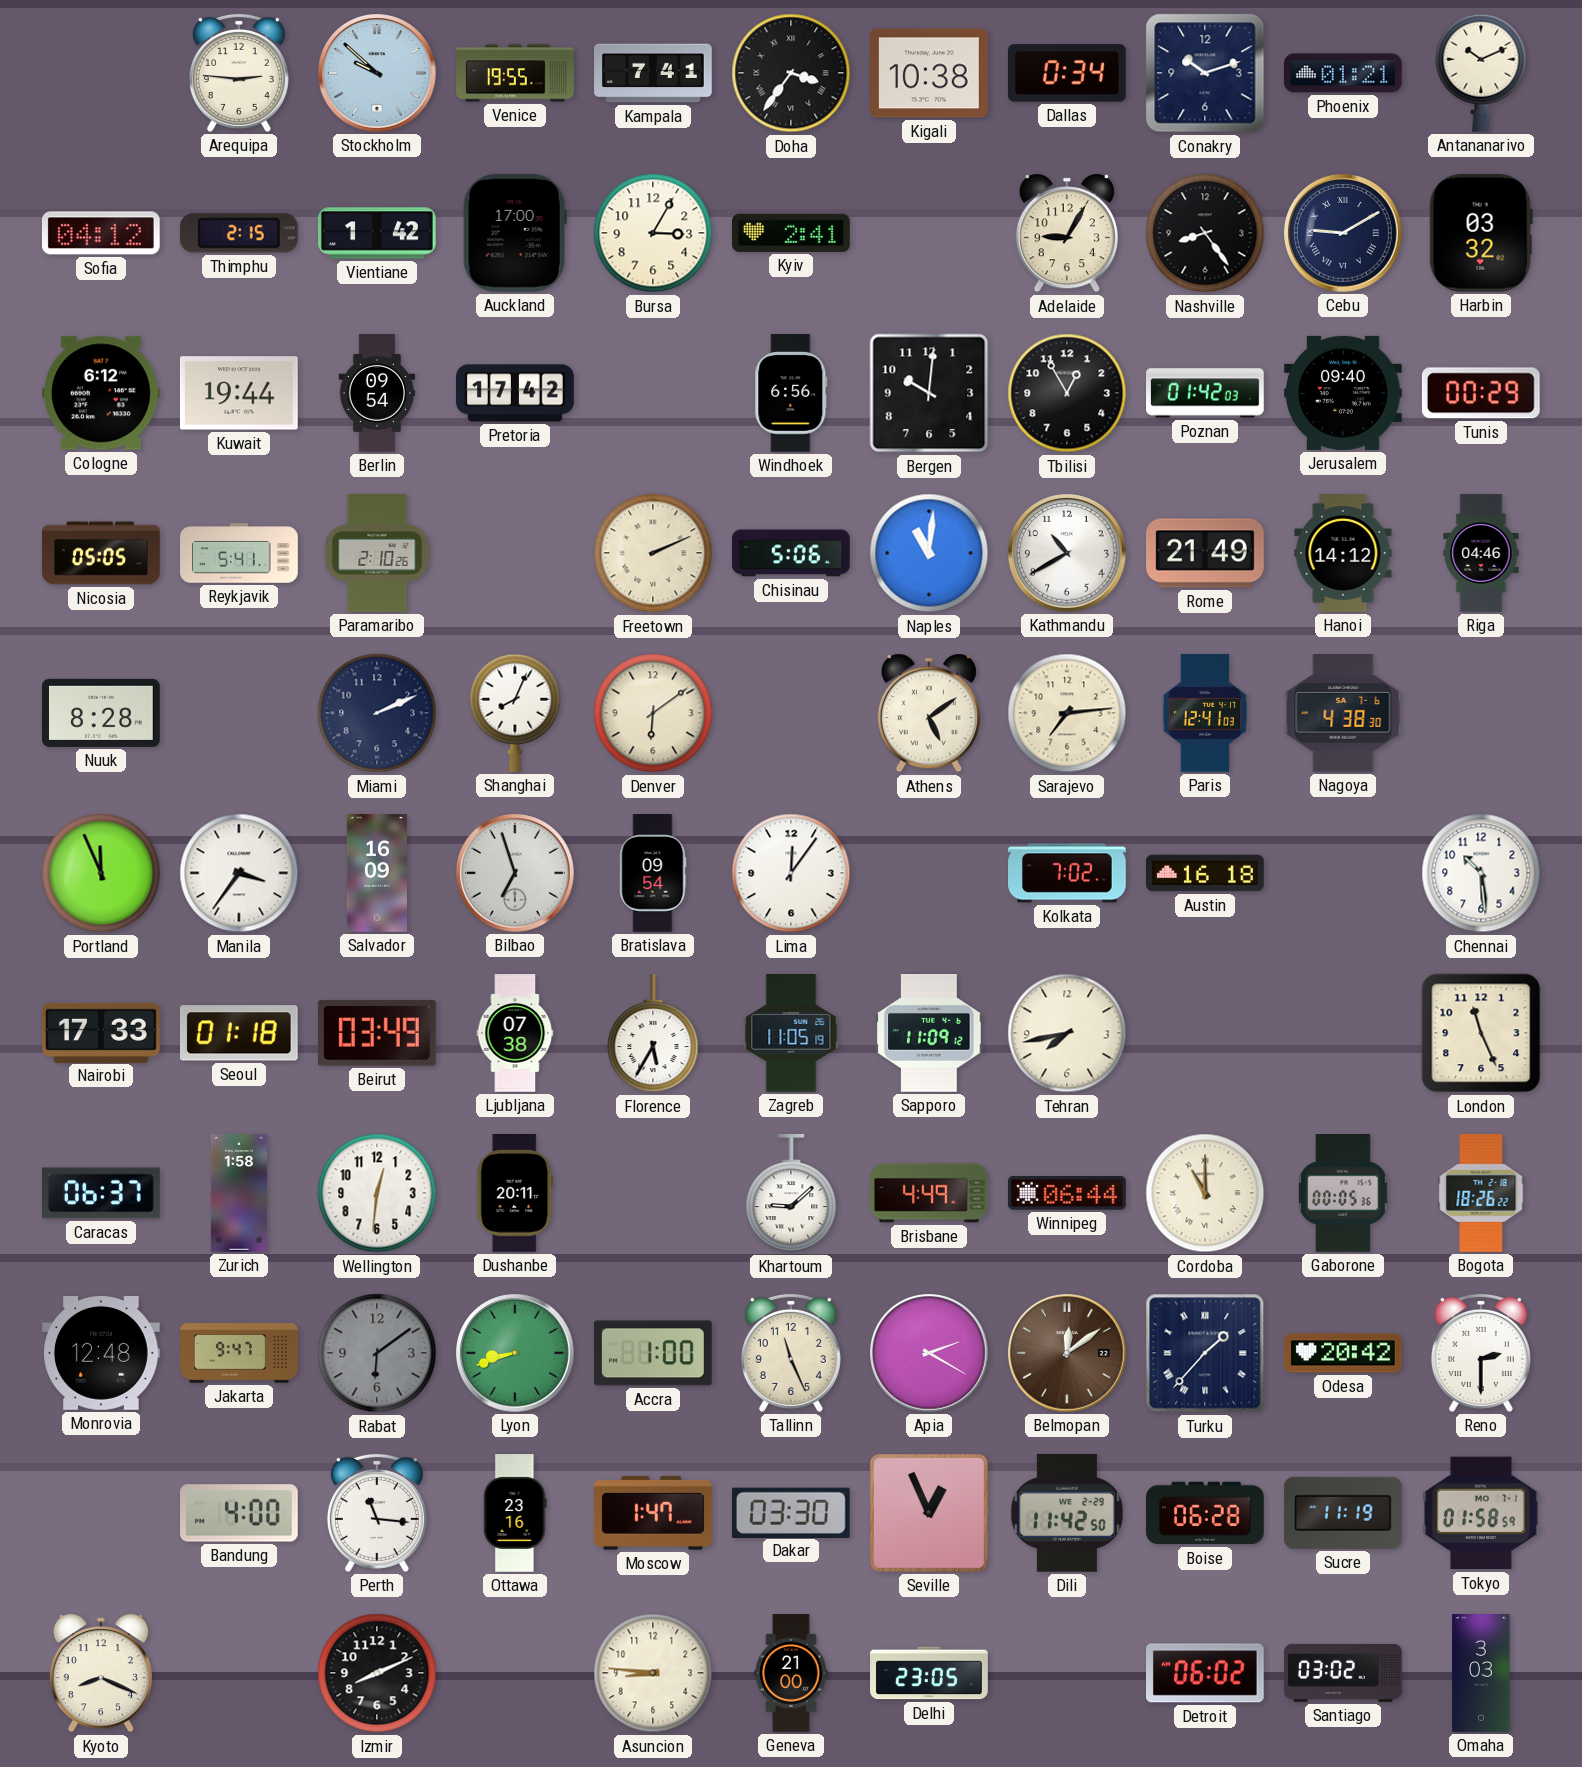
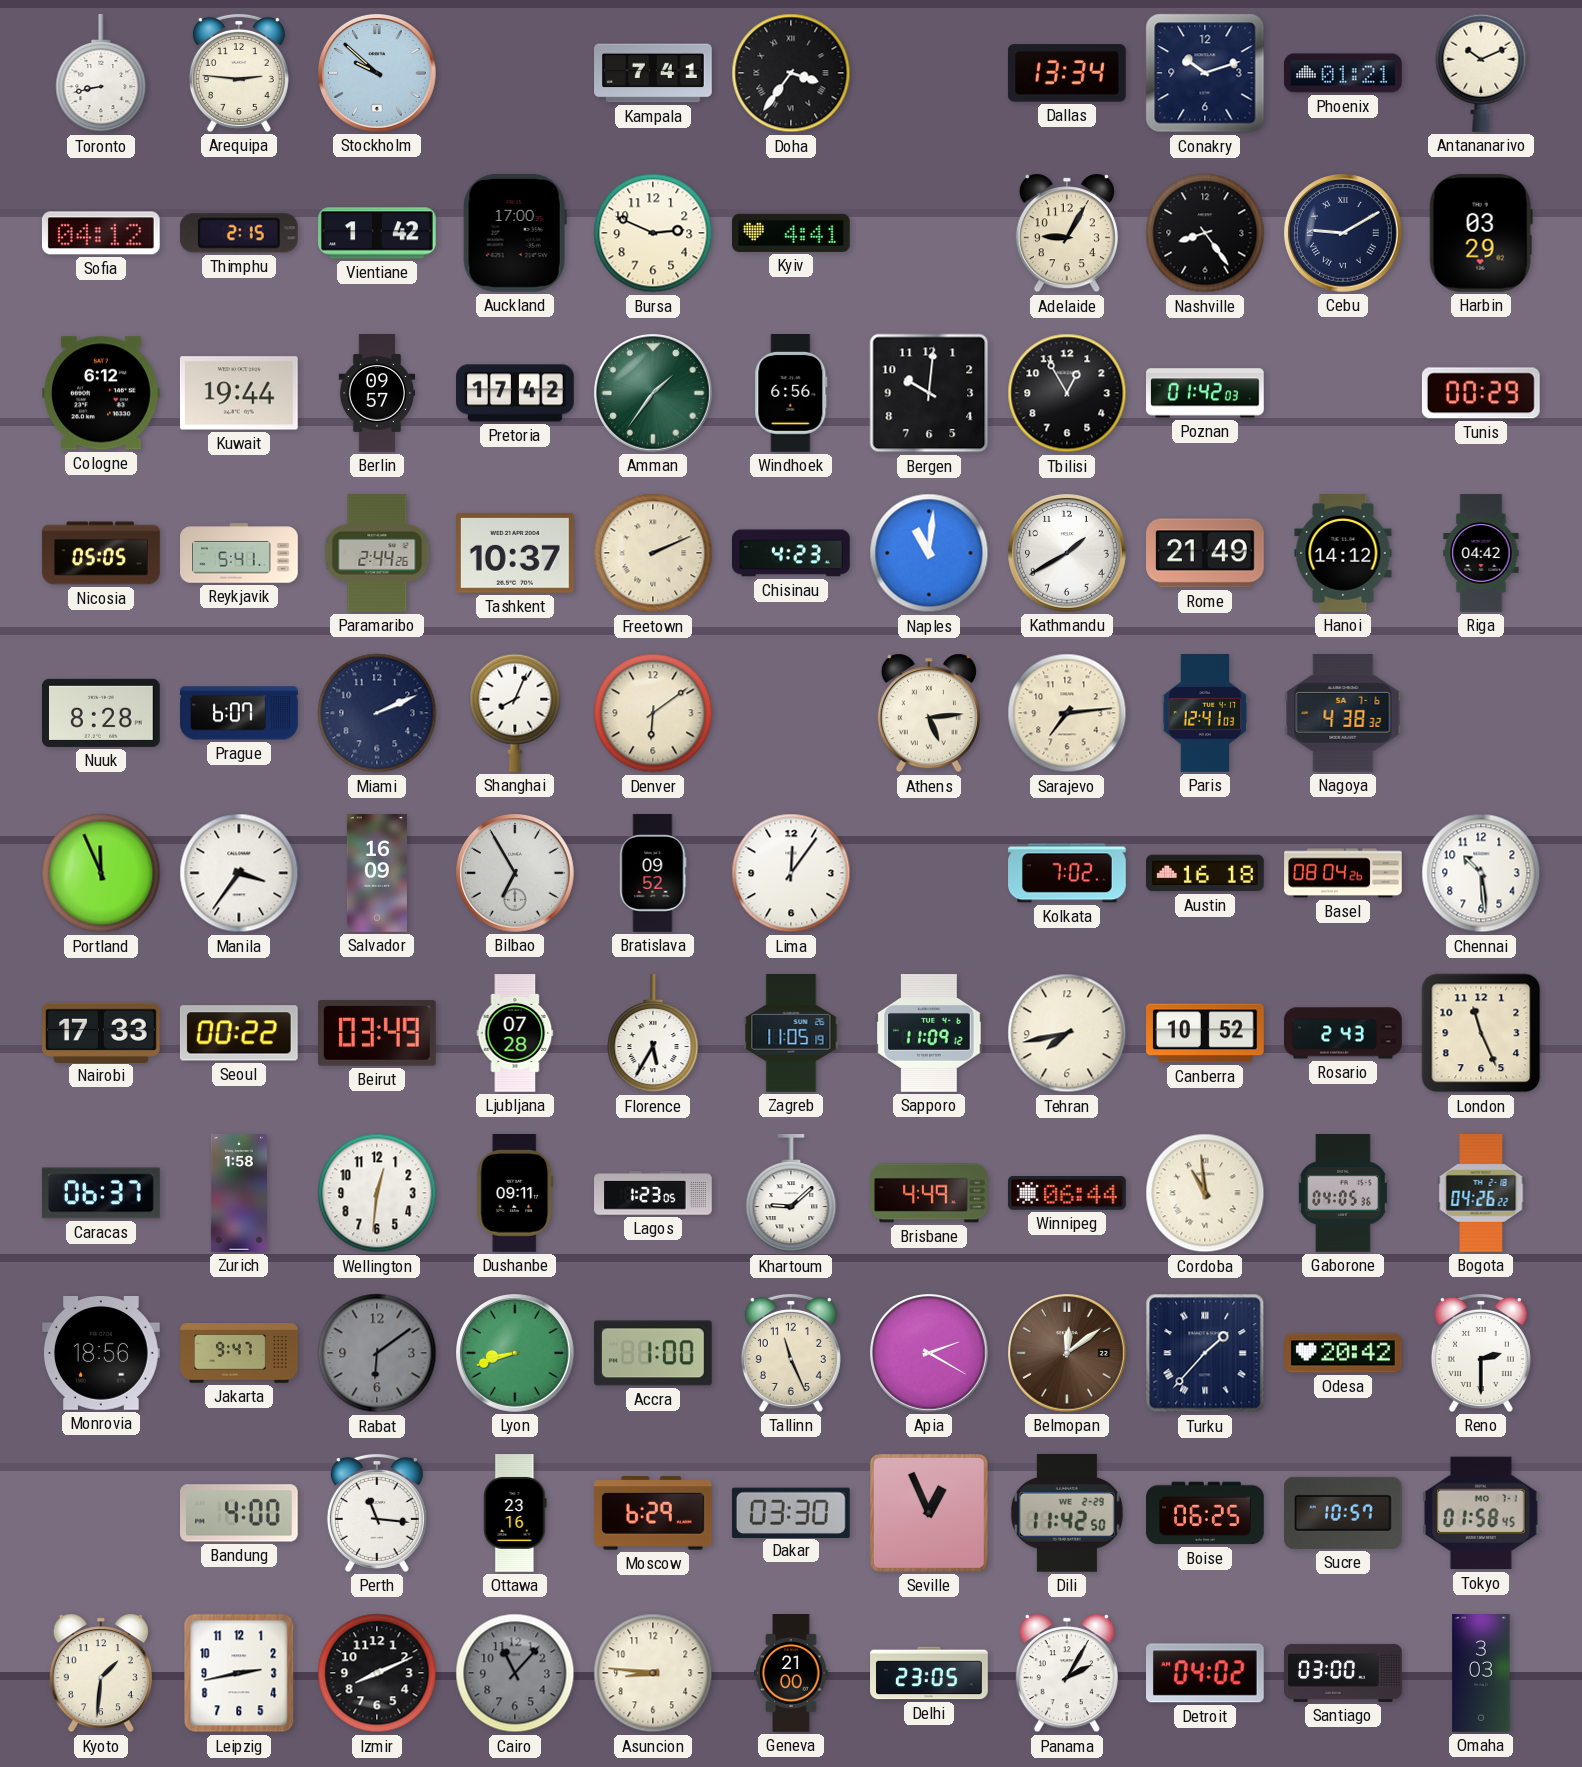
Toronto: none -> 8:43
Venice: 19:55 -> none
Kigali: 10:38 -> none
Dallas: 0:34 -> 13:34
Bursa: 3:05 -> 2:49
Kyiv: 2:41 -> 4:41
Harbin: 03:32 -> 03:29
Berlin: 09:54 -> 09:57
Amman: none -> 1:36
Jerusalem: 09:40 -> none
Paramaribo: 2:10 -> 2:44
Tashkent: none -> 10:37
Chisinau: 5:06 -> 4:23
Kathmandu: 10:40 -> 1:40
Riga: 04:46 -> 04:42
Prague: none -> 6:07
Athens: 5:09 -> 5:14
Nagoya: 4:38:30 -> 4:38:32
Bilbao: 6:57 -> 6:55
Bratislava: 09:54 -> 09:52
Basel: none -> 08:04
Seoul: 01:18 -> 00:22
Ljubljana: 07:38 -> 07:28
Canberra: none -> 10:52
Rosario: none -> 2:43
Dushanbe: 20:11 -> 09:11
Lagos: none -> 1:23
Cordoba: 11:00 -> 10:59
Gaborone: 00:05 -> 04:05
Bogota: 18:26 -> 04:26
Monrovia: 12:48 -> 18:56
Moscow: 1:47 -> 6:29
Boise: 06:28 -> 06:25
Sucre: 11:19 -> 10:57
Tokyo: 01:58:59 -> 01:58:45
Kyoto: 8:19 -> 1:31
Leipzig: none -> 2:43
Cairo: none -> 11:07
Panama: none -> 2:05
Detroit: 06:02 -> 04:02
Santiago: 03:02 -> 03:00
